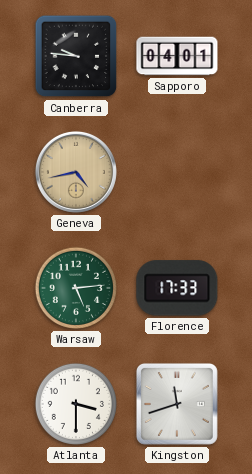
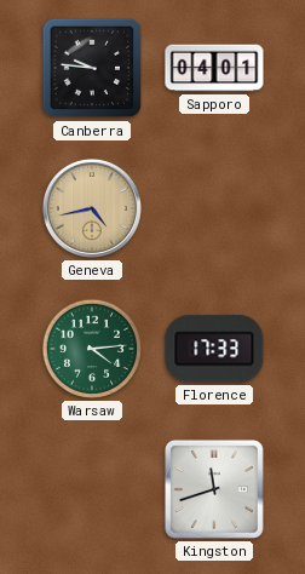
Warsaw: 5:14 -> 4:14
Atlanta: 3:30 -> none
